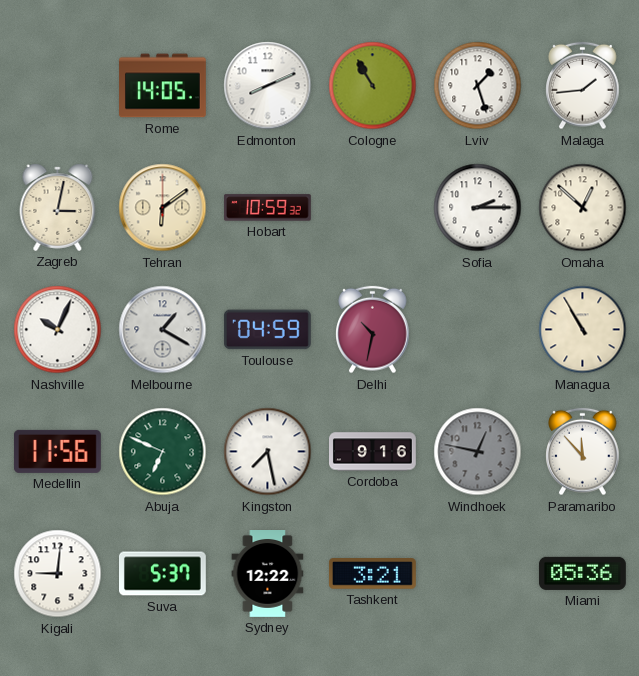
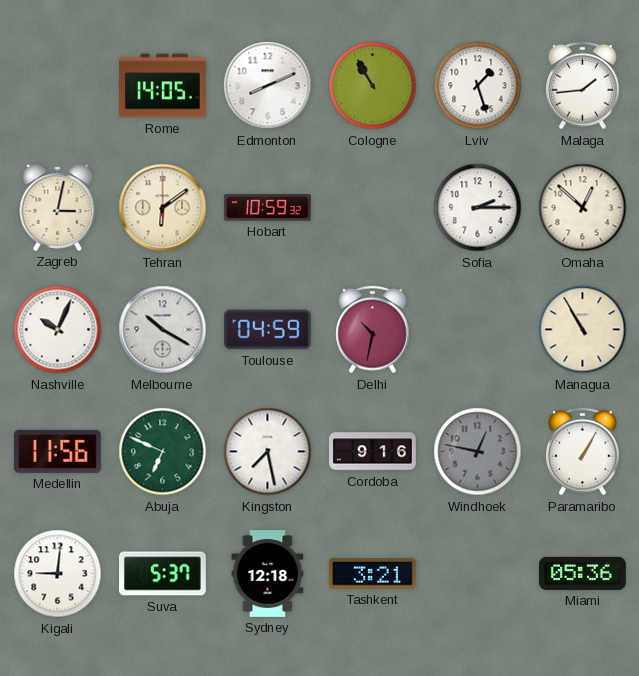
Melbourne: 1:20 -> 10:20
Paramaribo: 11:53 -> 1:05
Sydney: 12:22 -> 12:18
